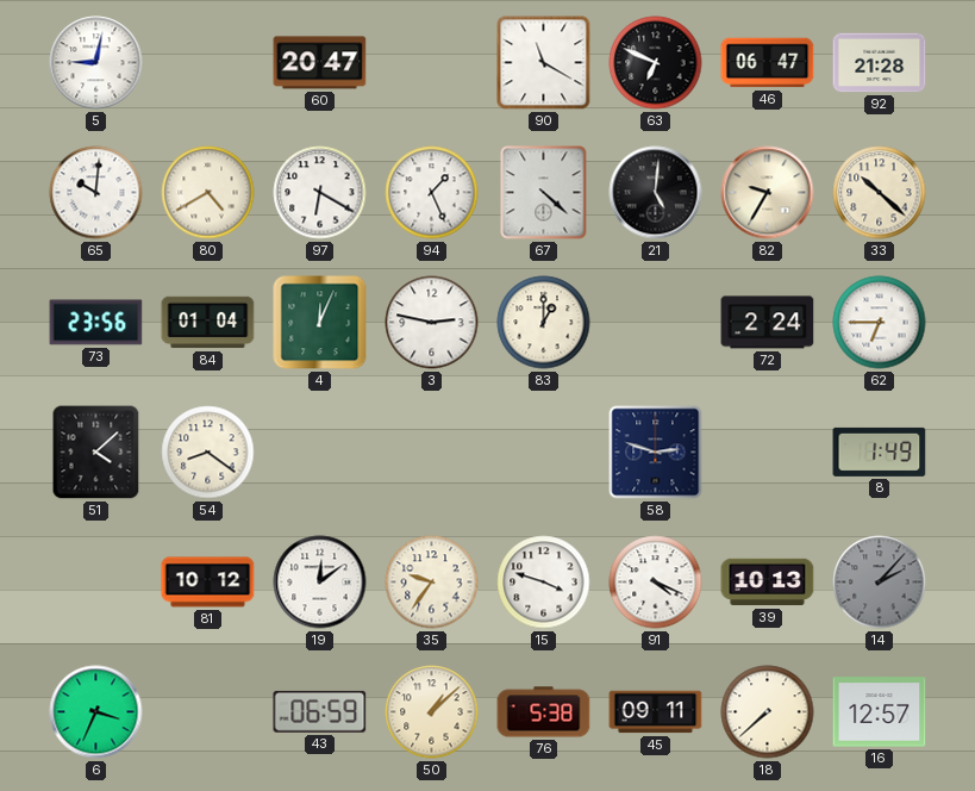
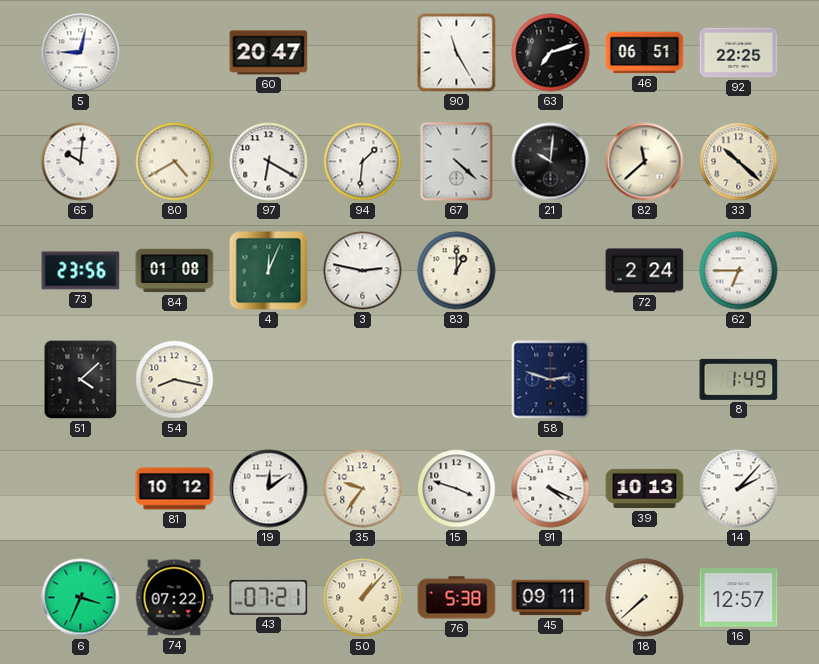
90: 11:20 -> 11:25
63: 6:49 -> 7:12
46: 06:47 -> 06:51
92: 21:28 -> 22:25
94: 1:26 -> 1:31
21: 5:01 -> 10:01
82: 9:35 -> 11:38
84: 01:04 -> 01:08
54: 8:21 -> 8:17
14 dial: grey -> white
74: none -> 07:22
43: 06:59 -> 07:21
50: 1:08 -> 1:07
